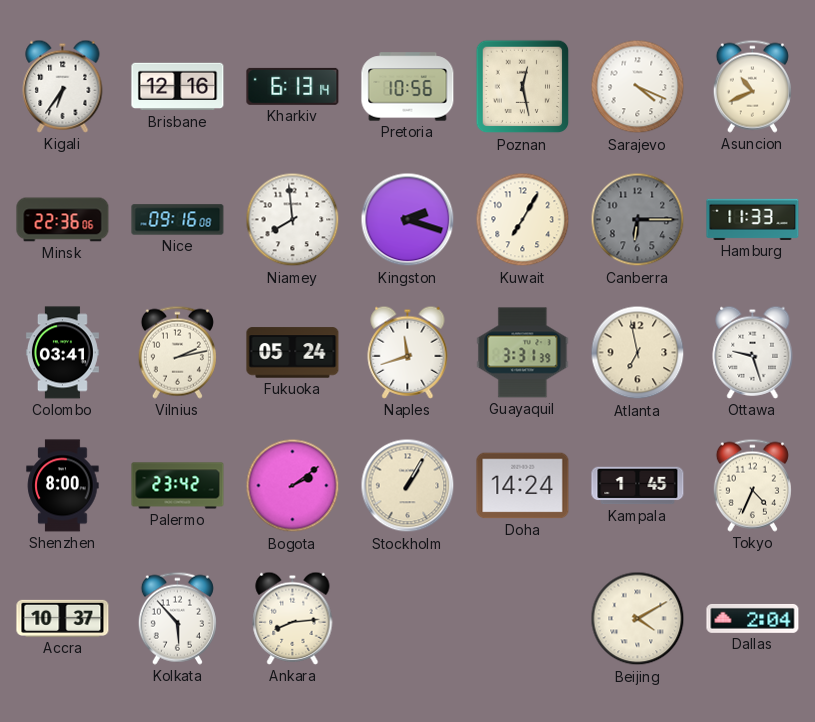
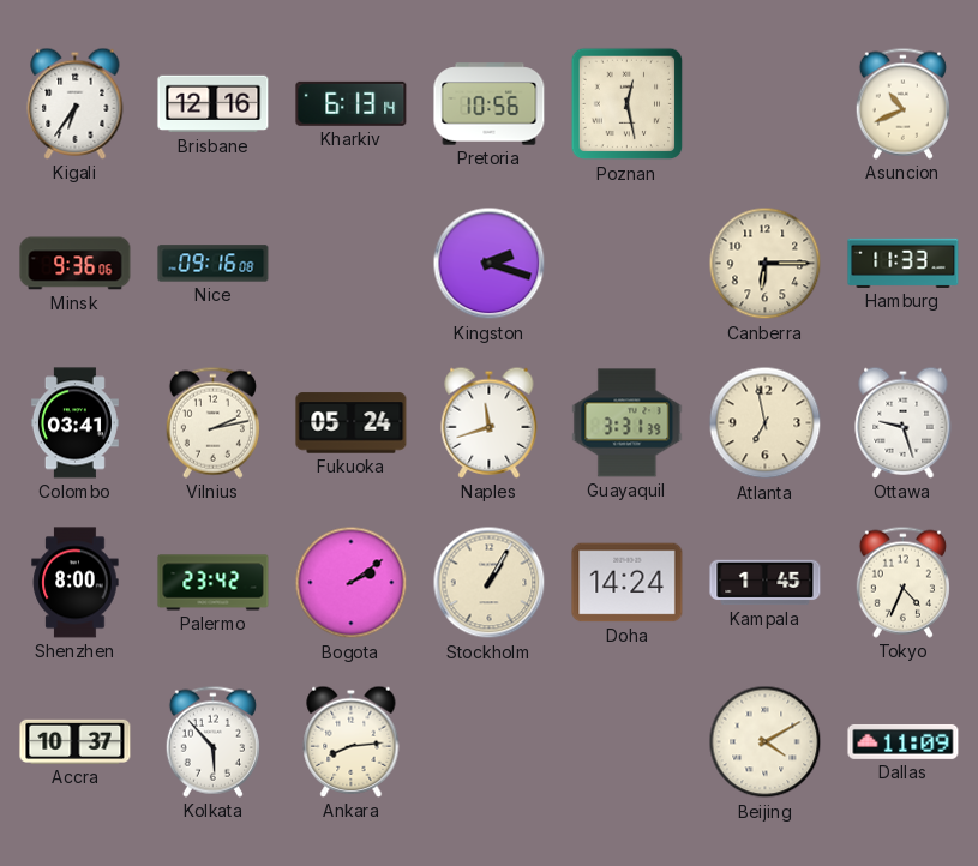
Sarajevo: 4:19 -> none
Minsk: 22:36 -> 9:36
Niamey: 7:59 -> none
Kuwait: 7:05 -> none
Canberra dial: grey -> cream
Dallas: 2:04 -> 11:09
